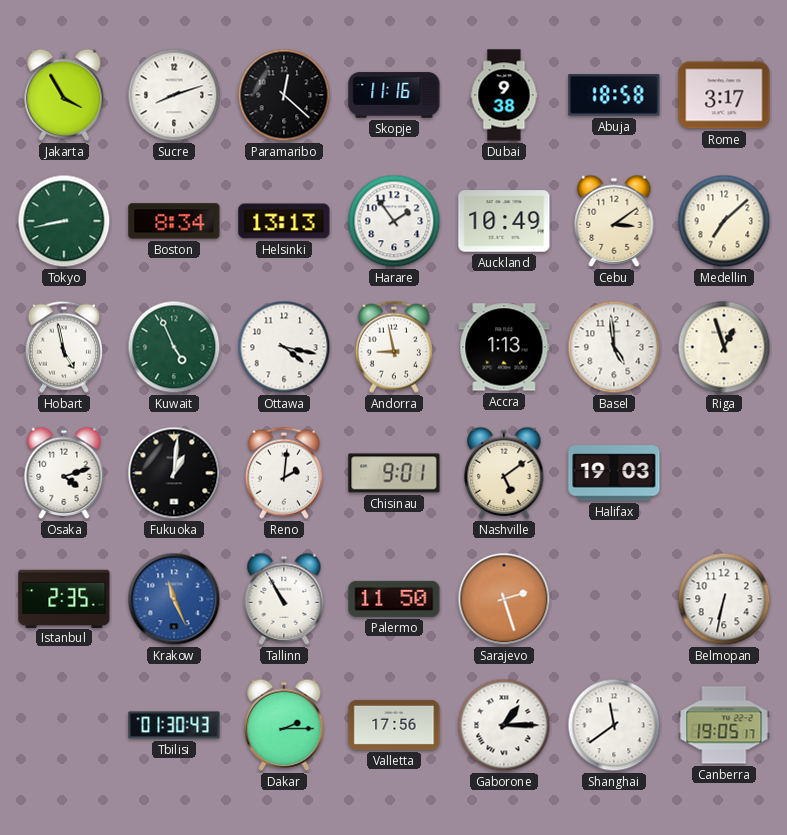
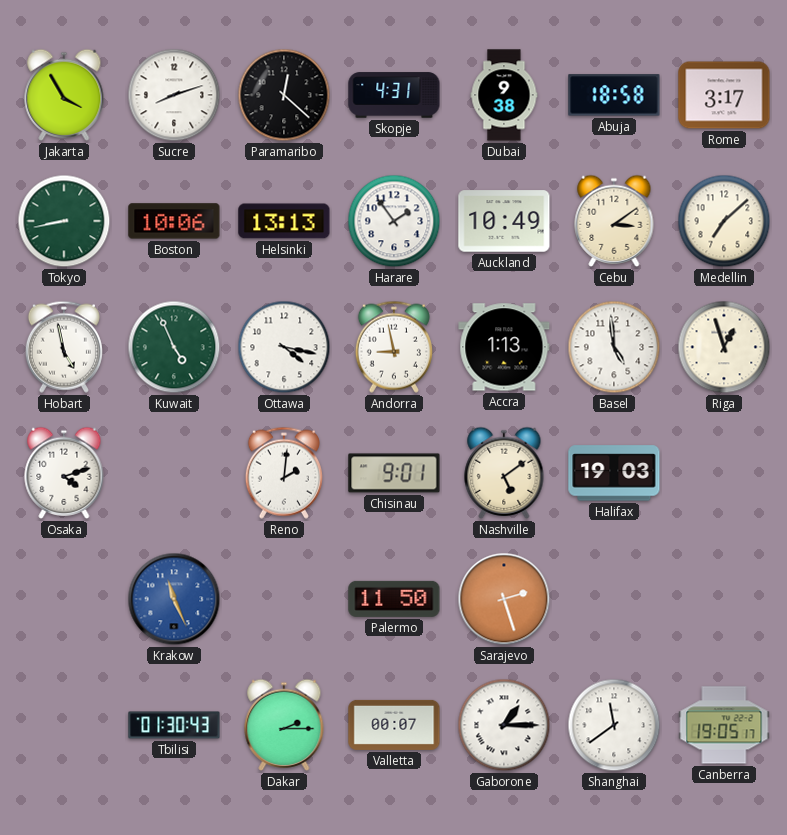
Skopje: 11:16 -> 4:31
Boston: 8:34 -> 10:06
Fukuoka: 1:01 -> none
Istanbul: 2:35 -> none
Tallinn: 10:55 -> none
Belmopan: 6:32 -> none
Valletta: 17:56 -> 00:07
